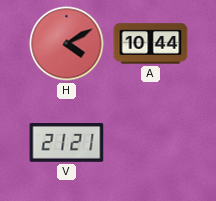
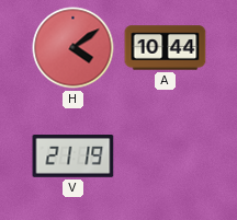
H: 4:10 -> 4:09
V: 21:21 -> 21:19
